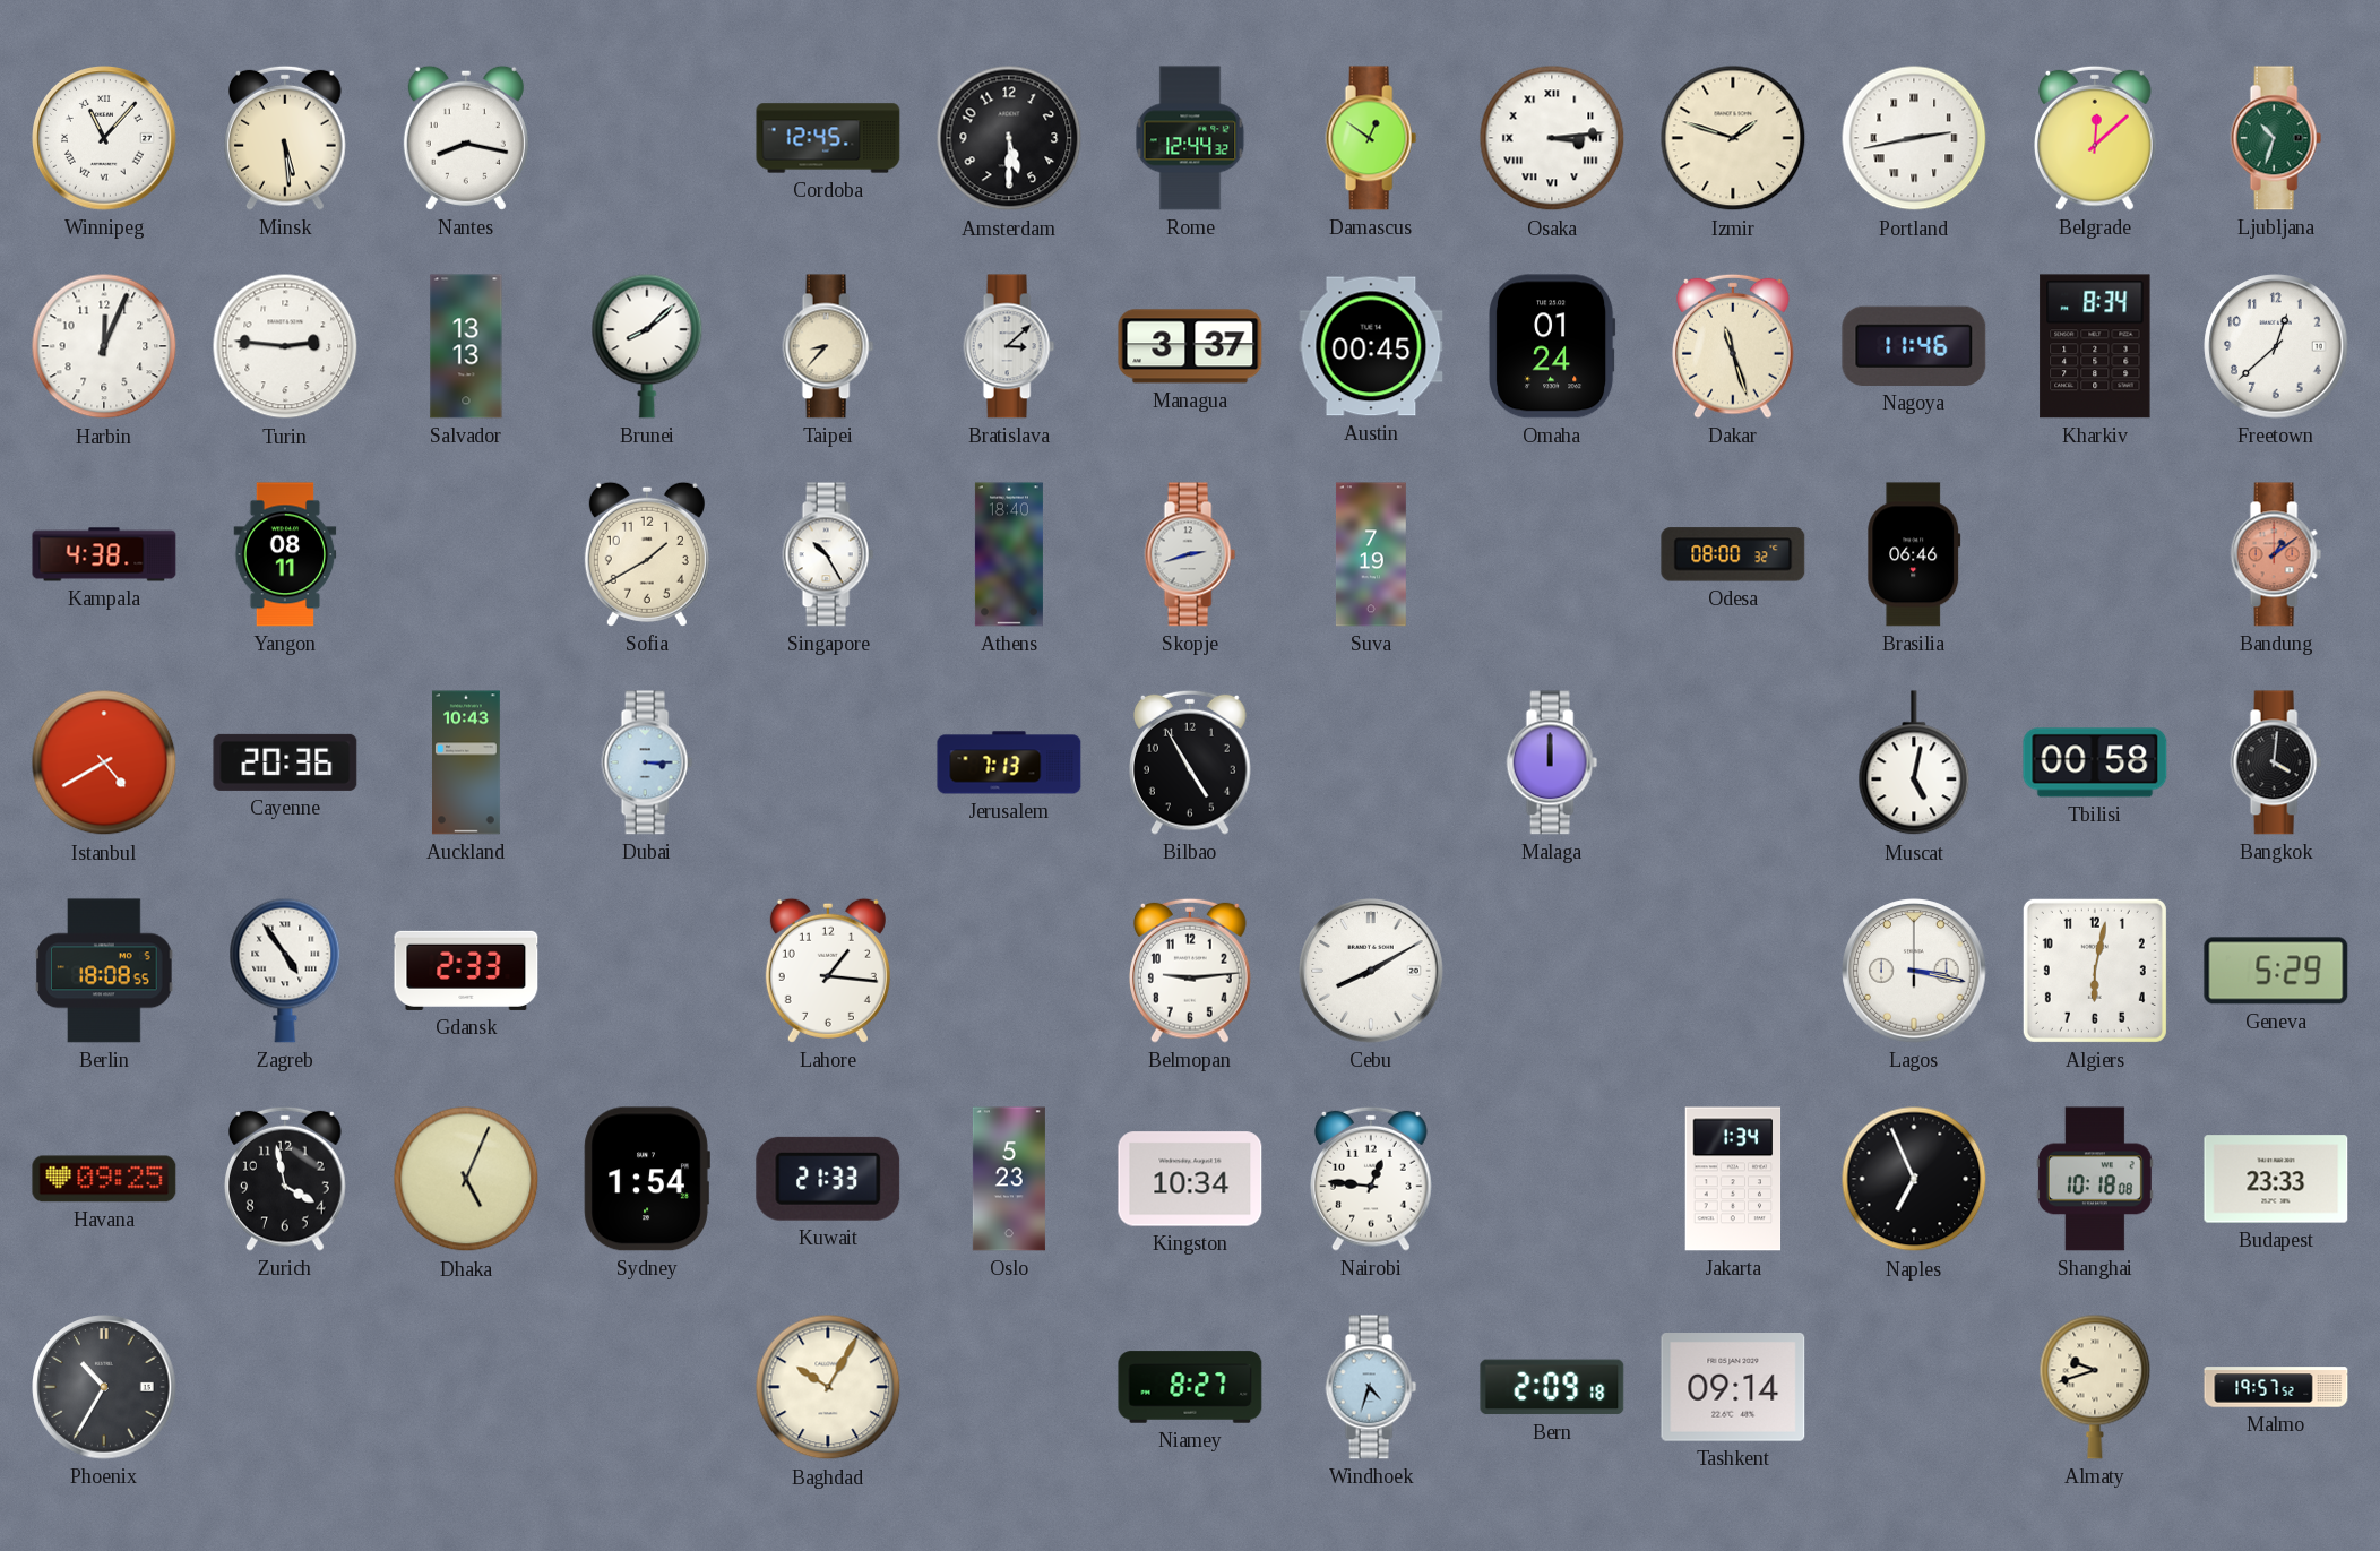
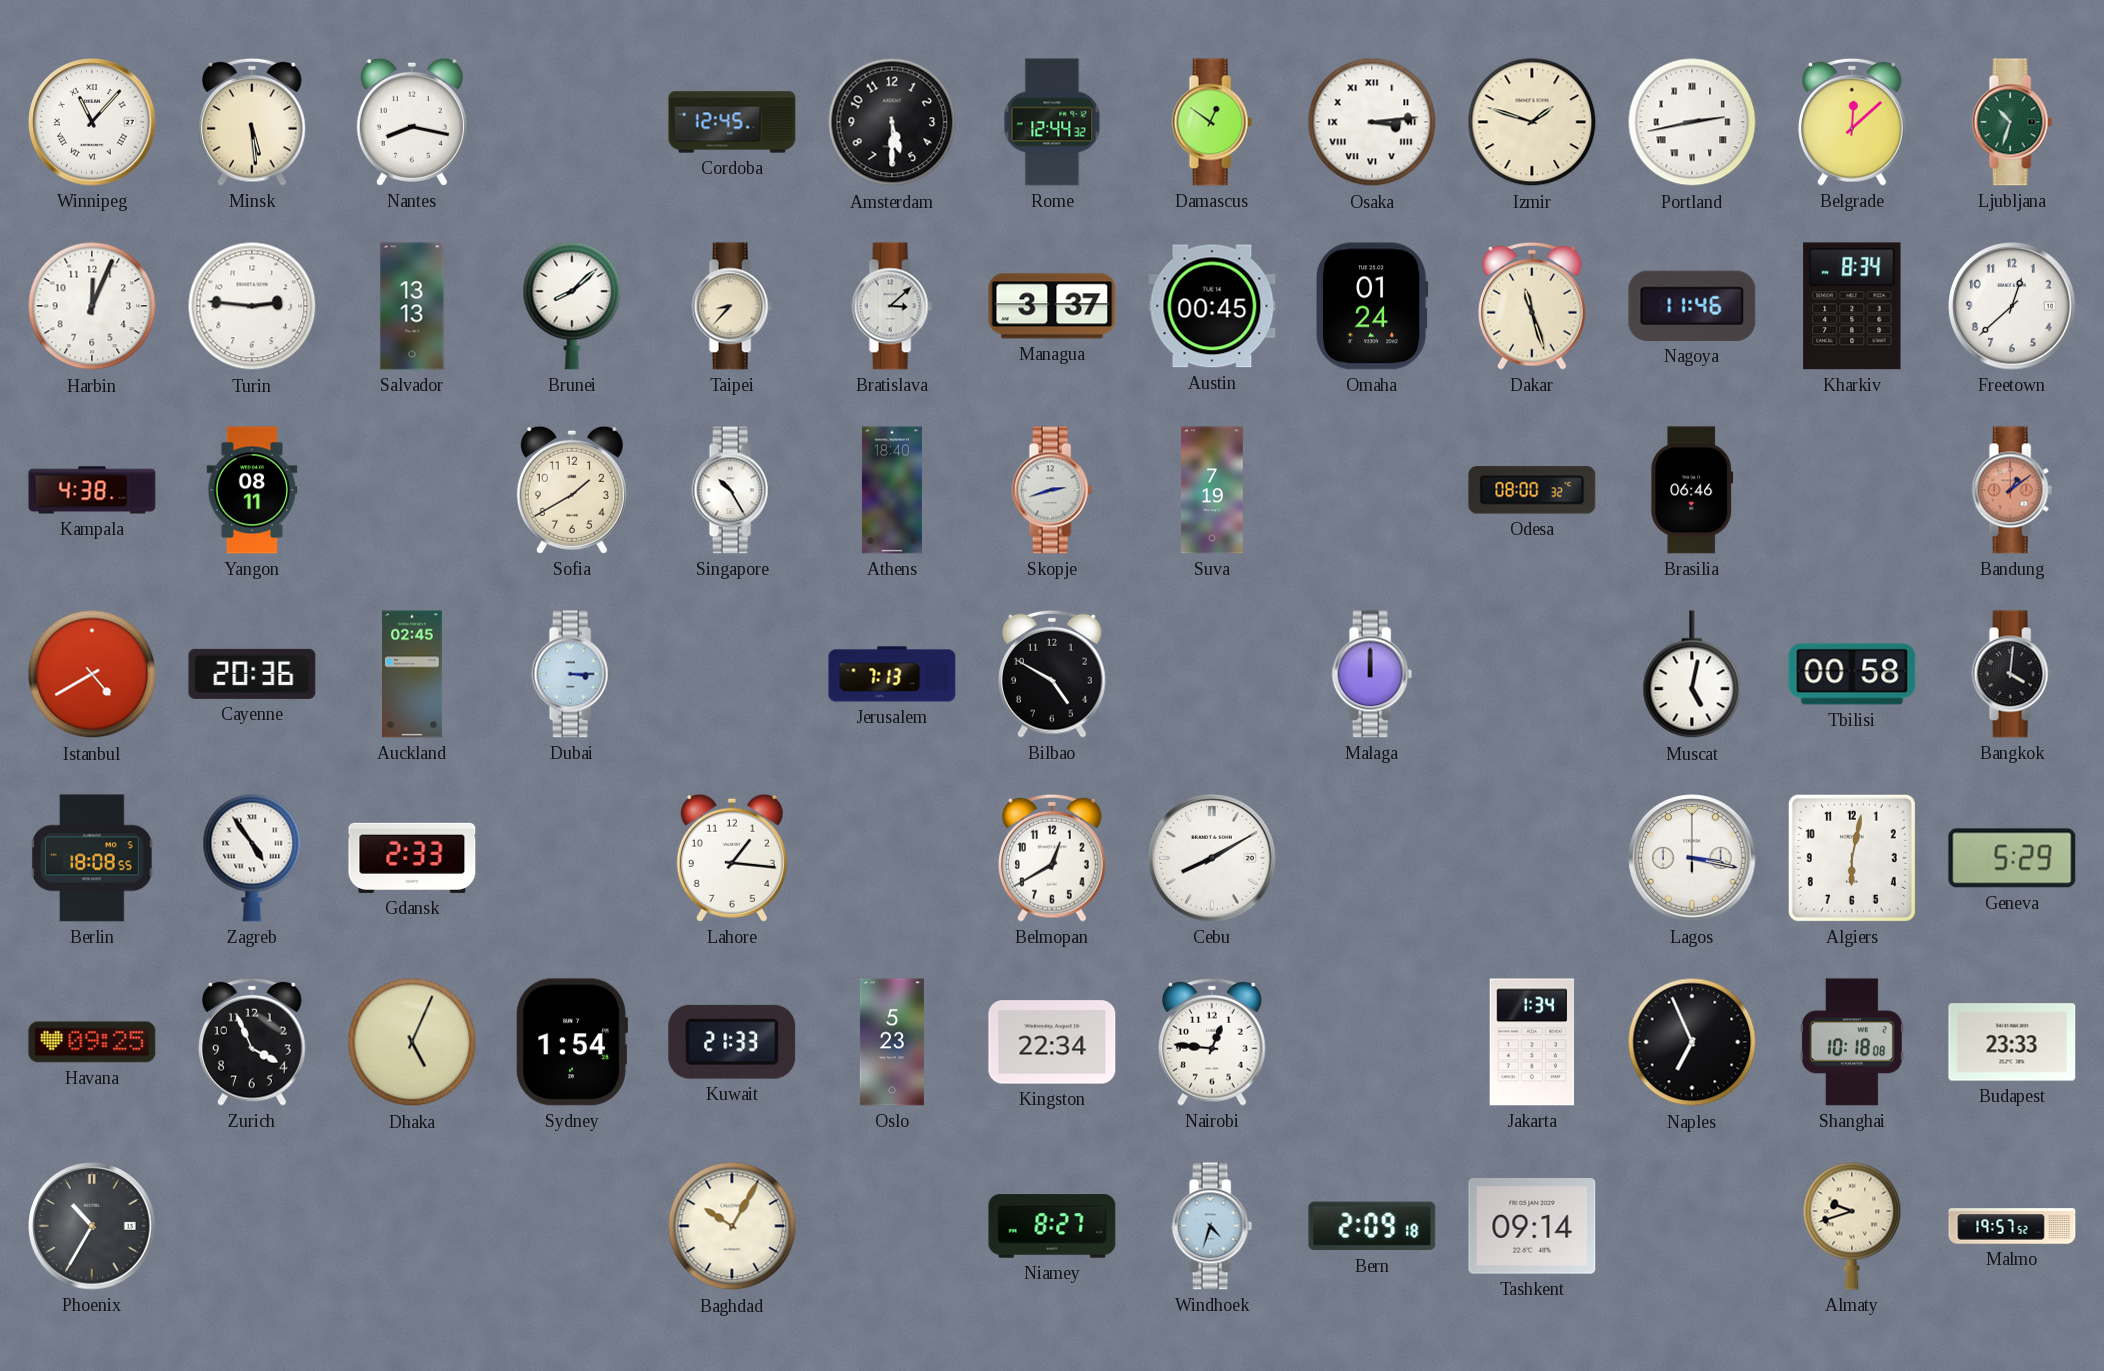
Auckland: 10:43 -> 02:45
Bilbao: 4:55 -> 4:50
Belmopan: 9:14 -> 12:40
Zurich: 3:58 -> 3:56
Kingston: 10:34 -> 22:34
